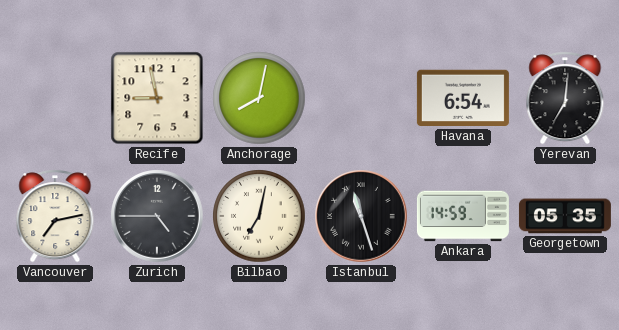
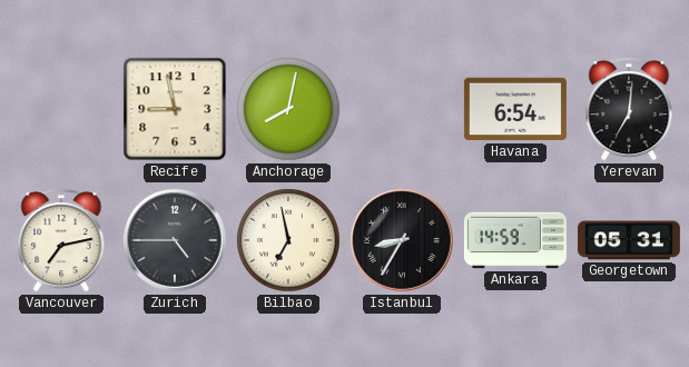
Bilbao: 7:02 -> 6:58
Istanbul: 11:27 -> 8:35
Georgetown: 05:35 -> 05:31
